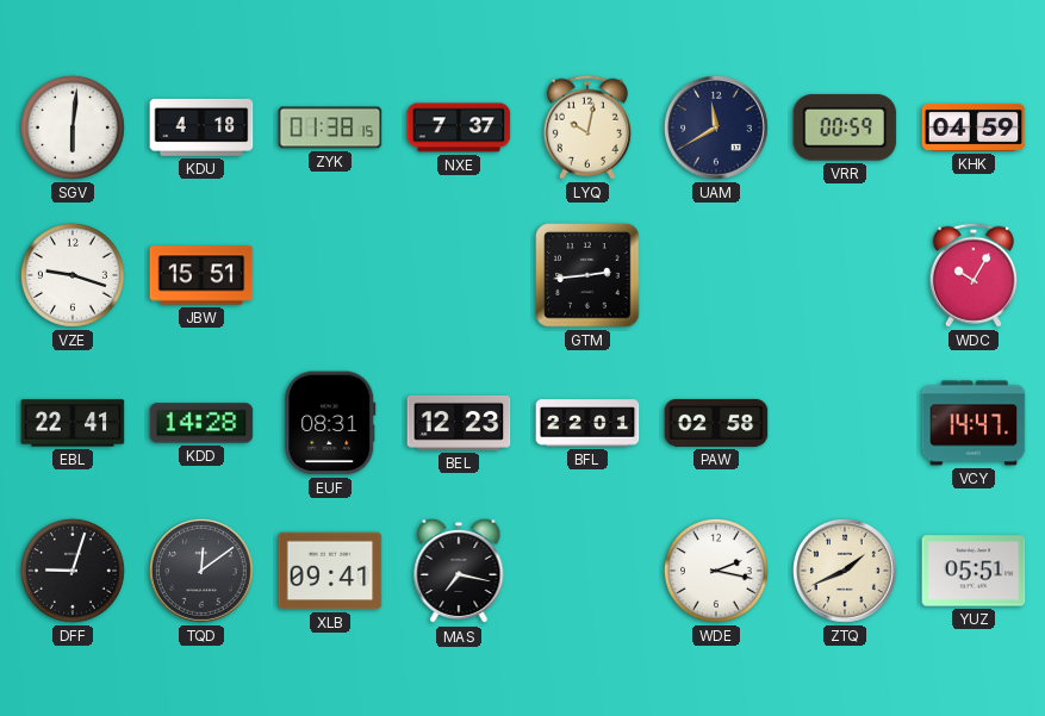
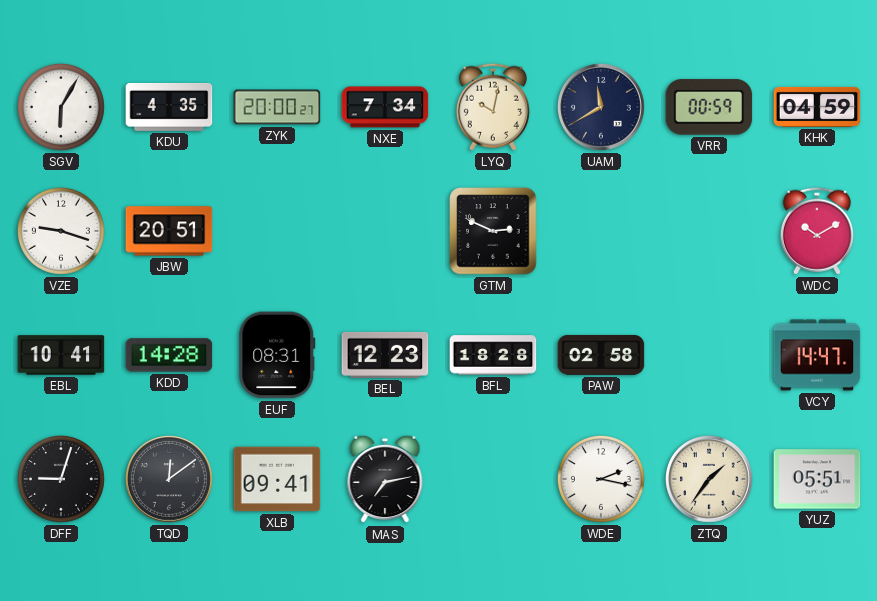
SGV: 6:01 -> 6:05
KDU: 4:18 -> 4:35
ZYK: 01:38 -> 20:00
NXE: 7:37 -> 7:34
JBW: 15:51 -> 20:51
GTM: 2:44 -> 2:49
WDC: 10:05 -> 10:10
EBL: 22:41 -> 10:41
BFL: 22:01 -> 18:28
MAS: 7:17 -> 7:13
ZTQ: 1:41 -> 1:36
